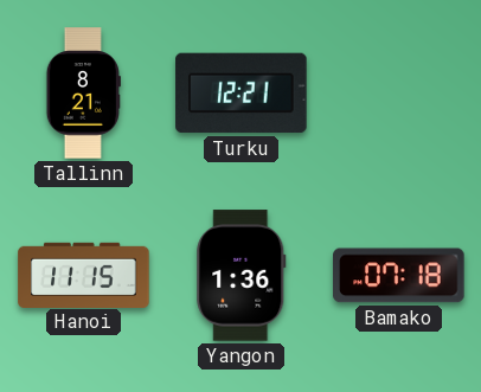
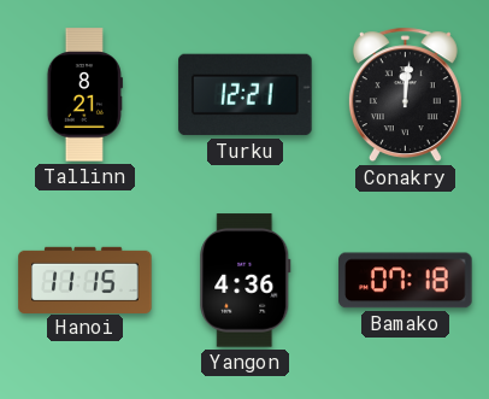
Conakry: none -> 12:01
Yangon: 1:36 -> 4:36
